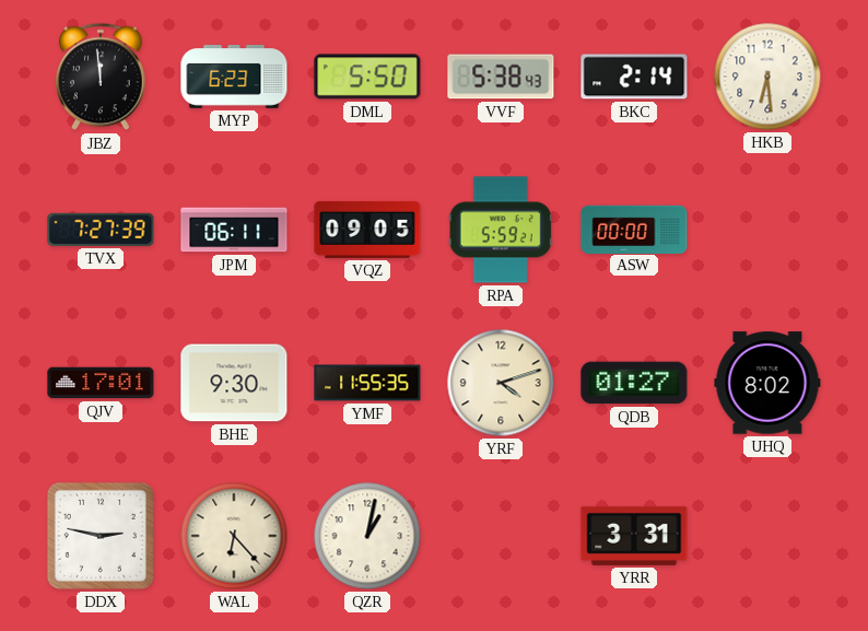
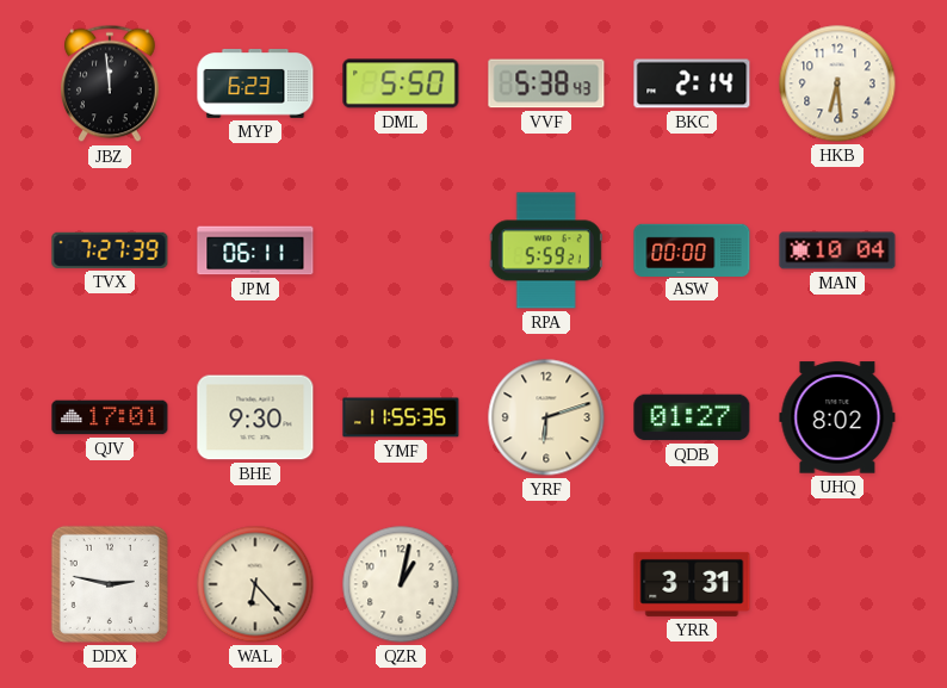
VQZ: 09:05 -> none
MAN: none -> 10:04
YRF: 4:12 -> 6:12
